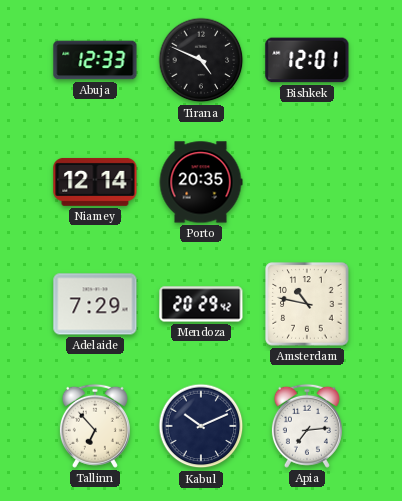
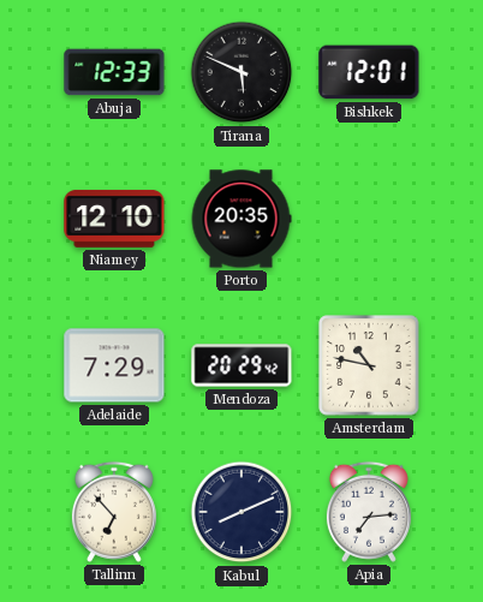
Tirana: 4:49 -> 5:49
Niamey: 12:14 -> 12:10
Kabul: 10:11 -> 8:11
